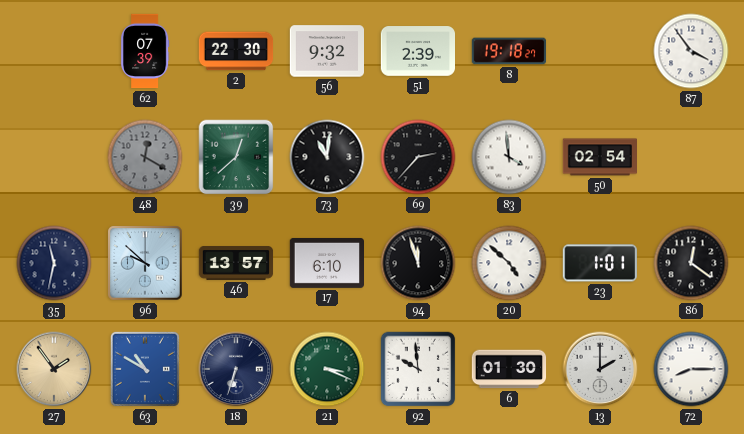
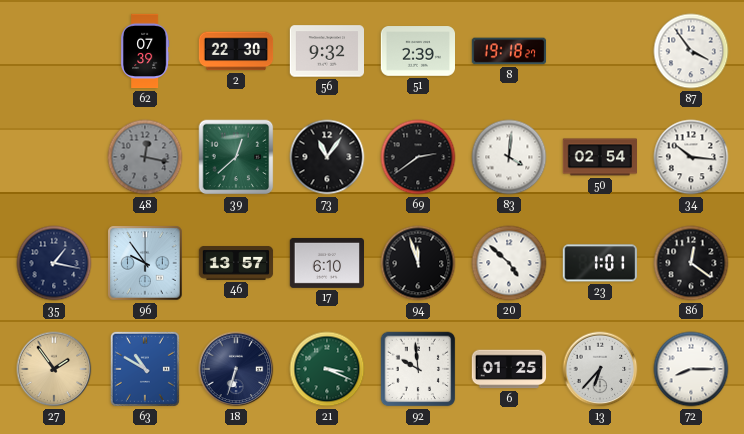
48: 12:20 -> 12:17
73: 11:01 -> 11:06
69: 2:37 -> 2:39
83: 3:59 -> 4:01
34: none -> 10:16
35: 11:32 -> 1:17
96: 9:52 -> 9:54
6: 01:30 -> 01:25
13: 2:00 -> 6:37
